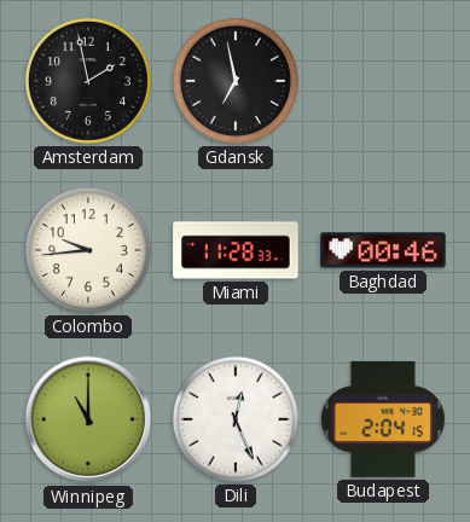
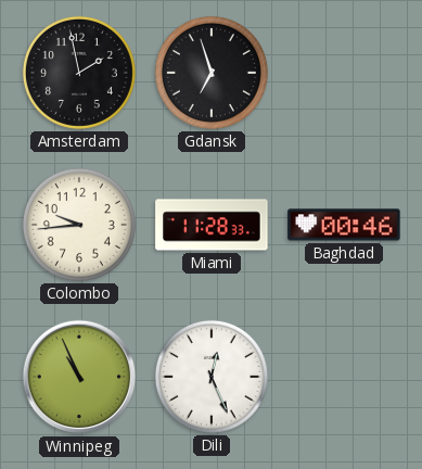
Gdansk: 6:58 -> 6:57
Winnipeg: 11:00 -> 10:56
Budapest: 2:04 -> none
